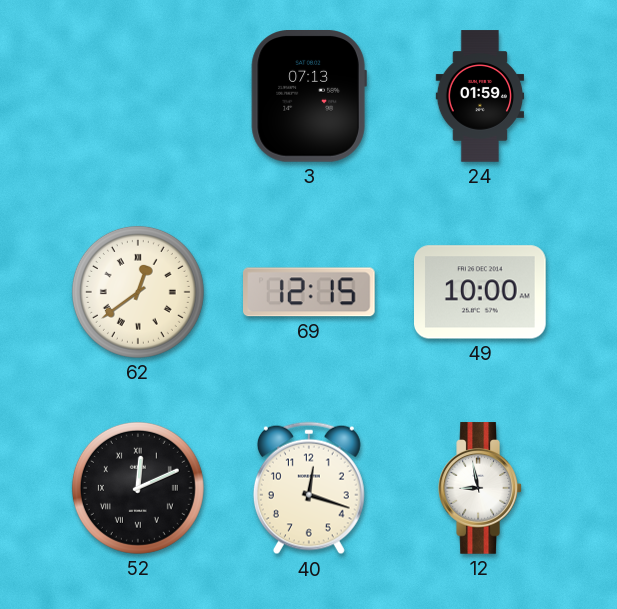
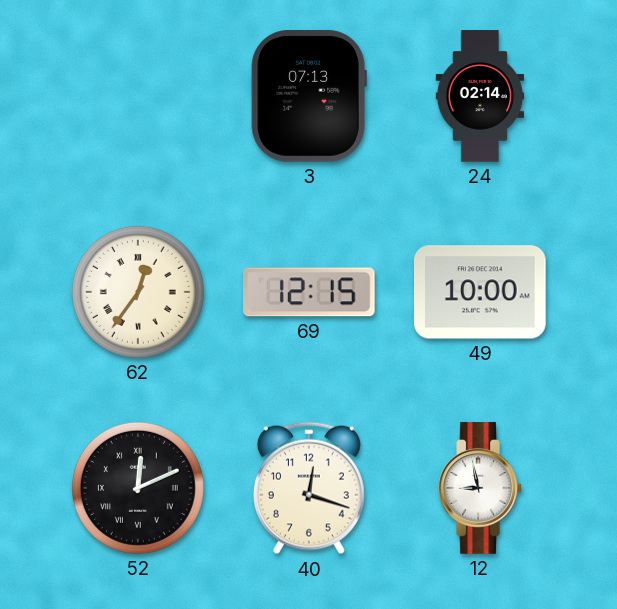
24: 01:59 -> 02:14
62: 12:39 -> 12:36
